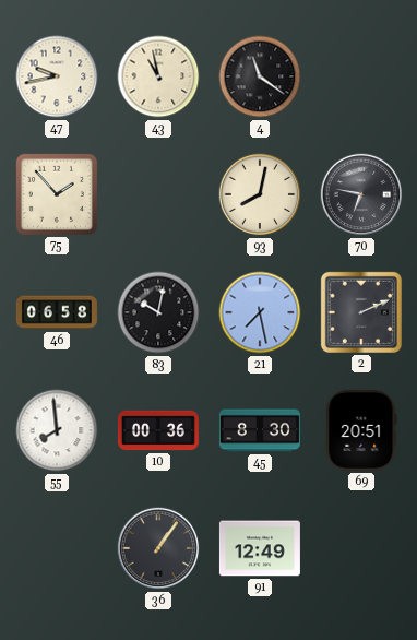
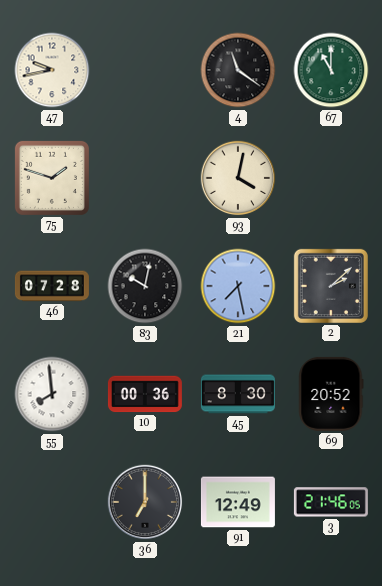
43: 10:58 -> none
67: none -> 11:00
75: 1:53 -> 1:48
93: 8:02 -> 4:02
70: 6:47 -> none
46: 06:58 -> 07:28
2: 2:11 -> 2:08
69: 20:51 -> 20:52
36: 1:06 -> 7:00
3: none -> 21:46
